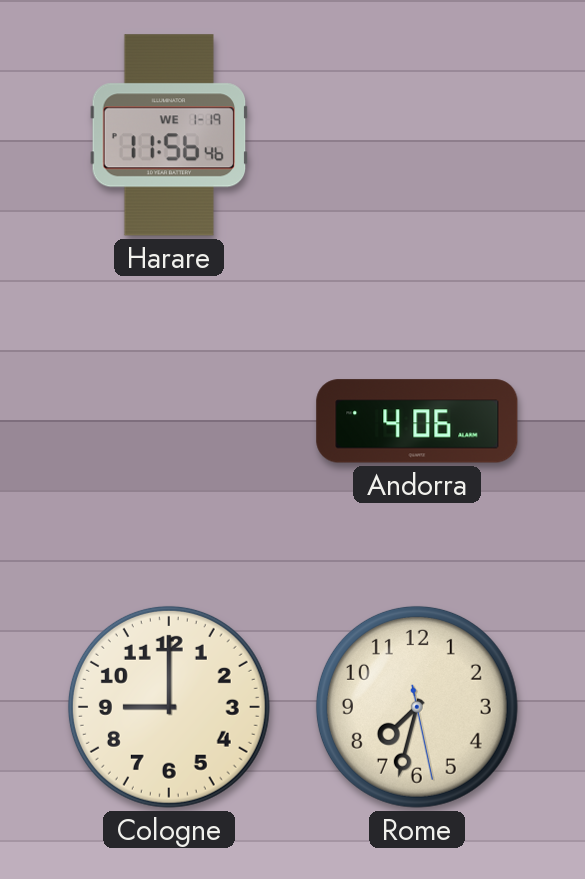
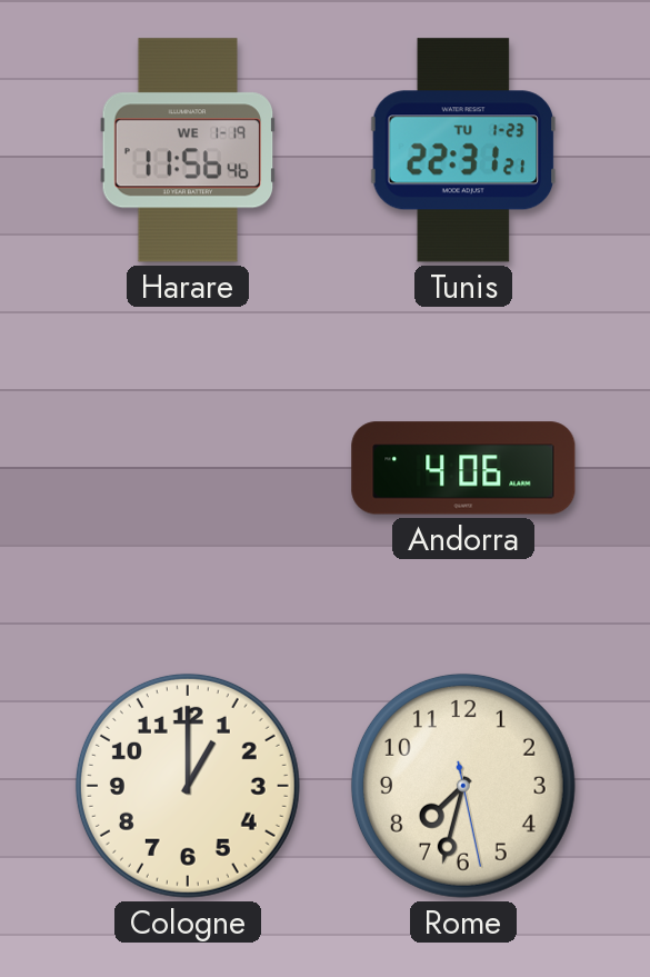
Tunis: none -> 22:31
Cologne: 9:00 -> 1:00
